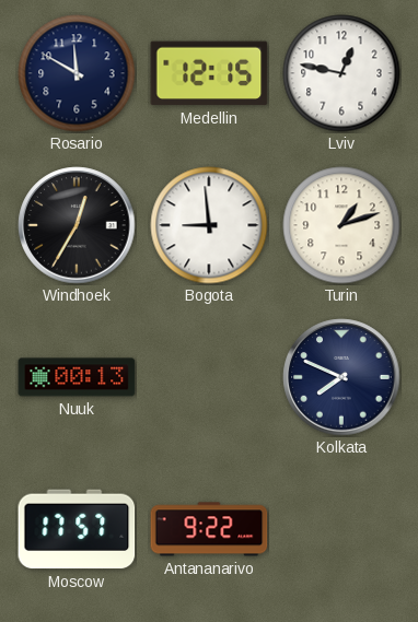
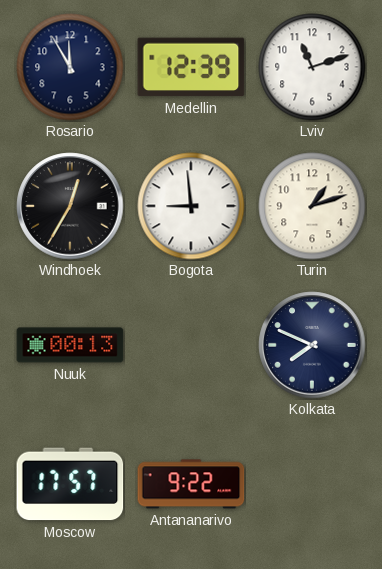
Rosario: 11:50 -> 11:55
Medellin: 12:15 -> 12:39
Lviv: 12:47 -> 11:12
